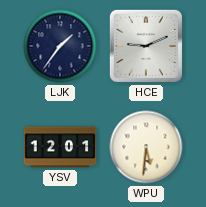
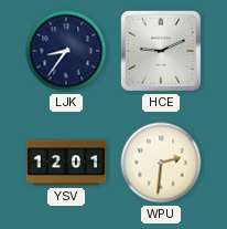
LJK: 1:36 -> 8:36
WPU: 5:31 -> 2:31
